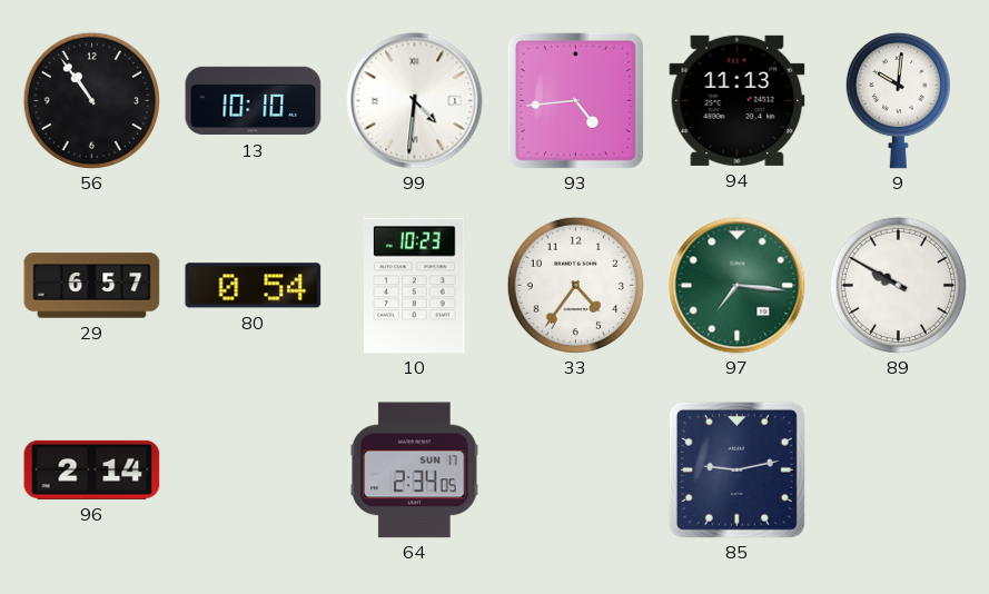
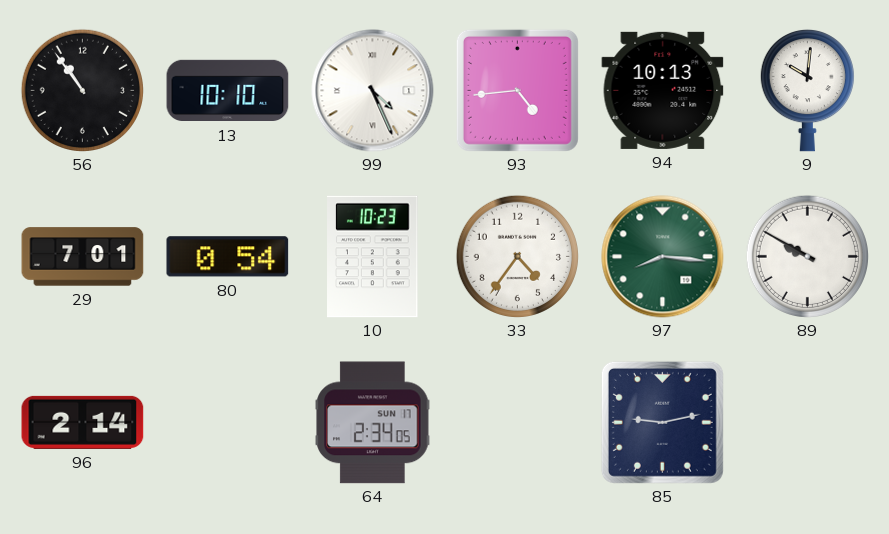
99: 4:31 -> 4:26
94: 11:13 -> 10:13
29: 6:57 -> 7:01
97: 7:16 -> 8:16
